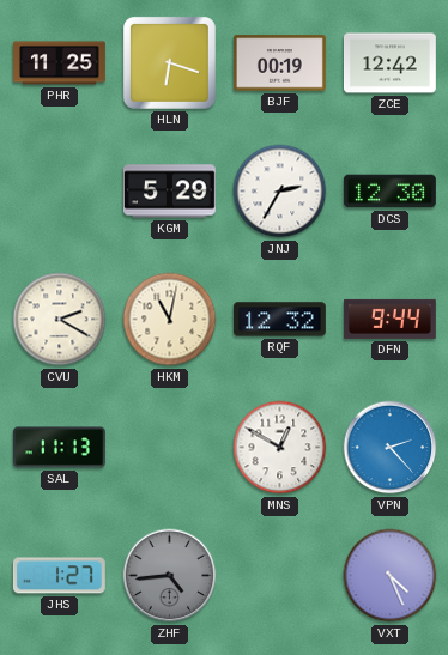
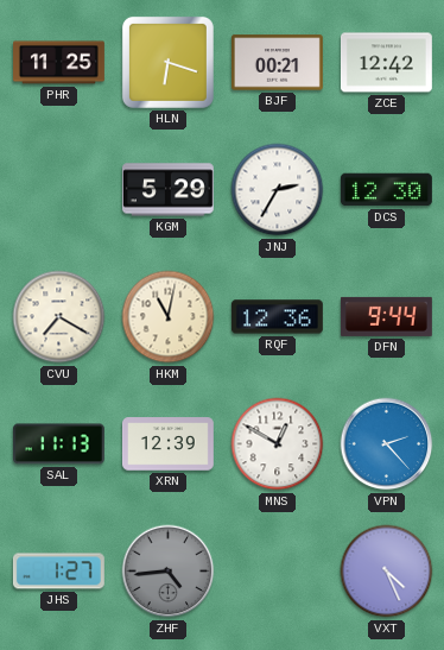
BJF: 00:19 -> 00:21
CVU: 2:20 -> 7:20
RQF: 12:32 -> 12:36
XRN: none -> 12:39
